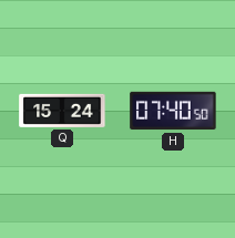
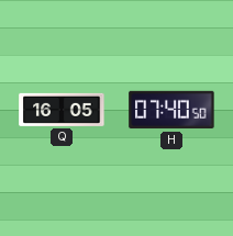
Q: 15:24 -> 16:05
